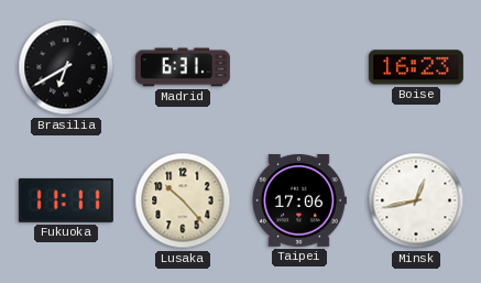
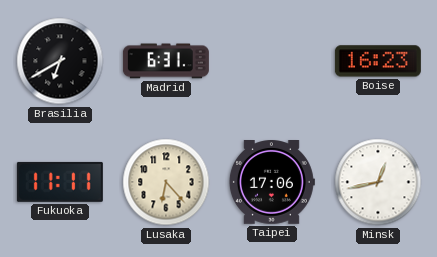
Lusaka: 10:23 -> 6:23
